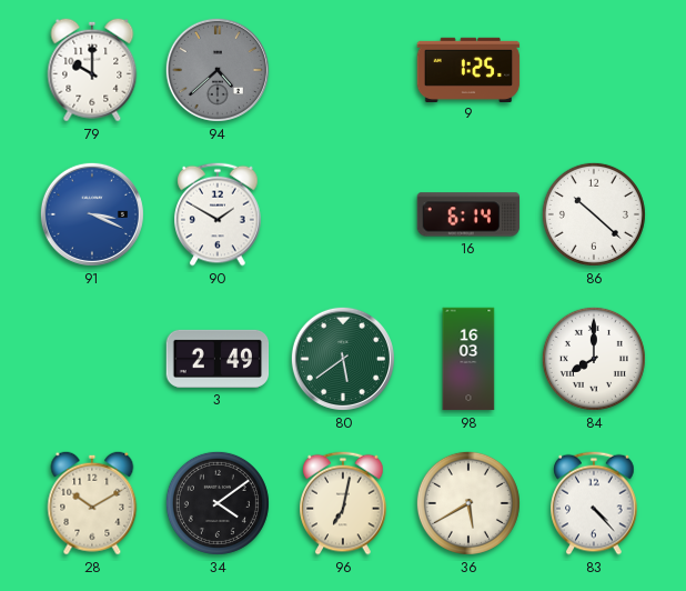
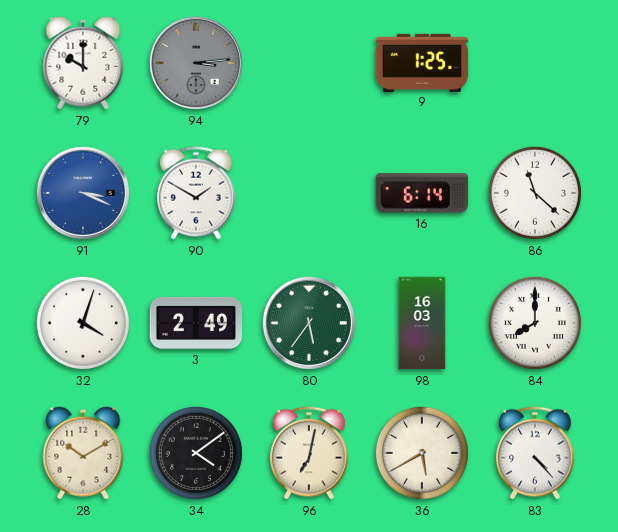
94: 4:38 -> 3:14
86: 10:22 -> 11:22
32: none -> 4:03
80: 5:39 -> 5:36
